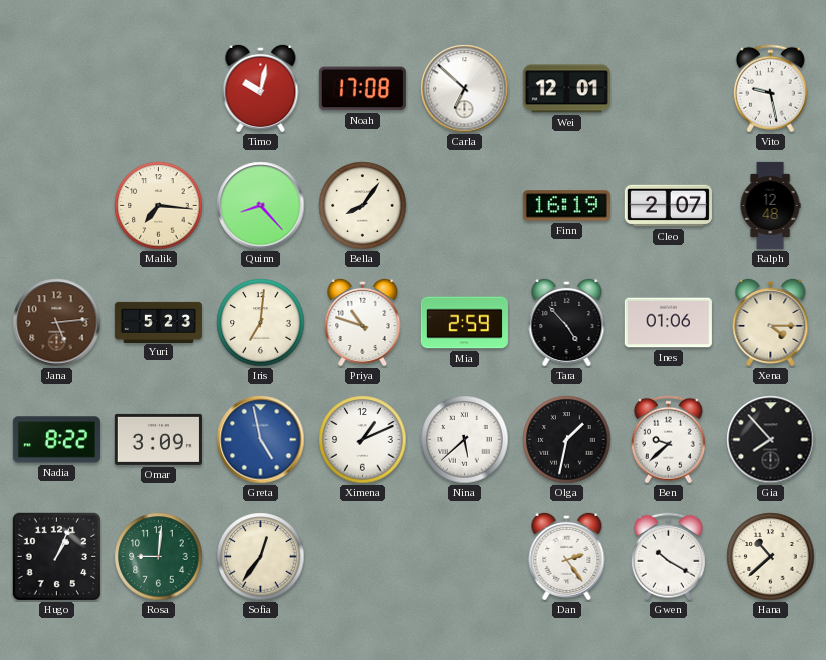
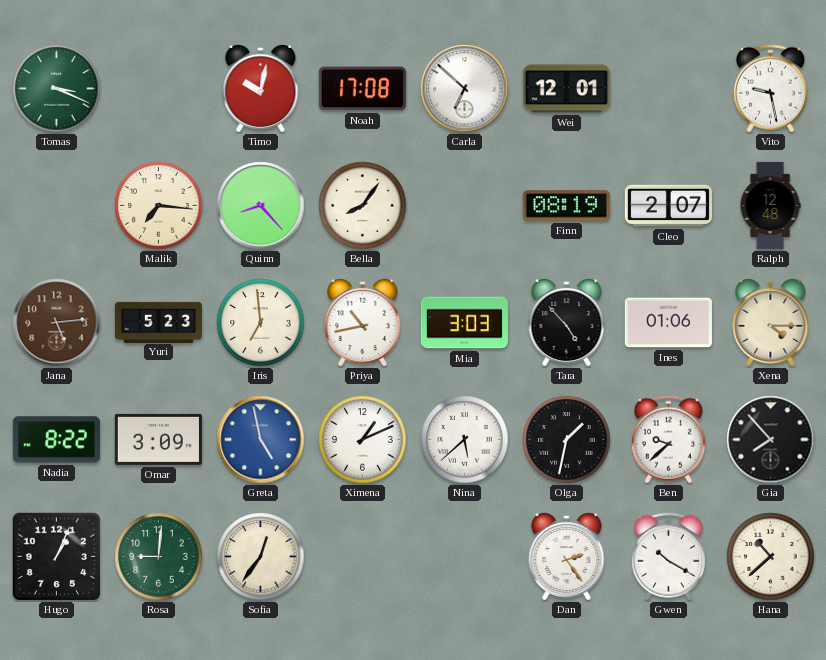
Tomas: none -> 3:19
Finn: 16:19 -> 08:19
Iris: 7:01 -> 6:59
Priya: 10:48 -> 10:43
Mia: 2:59 -> 3:03
